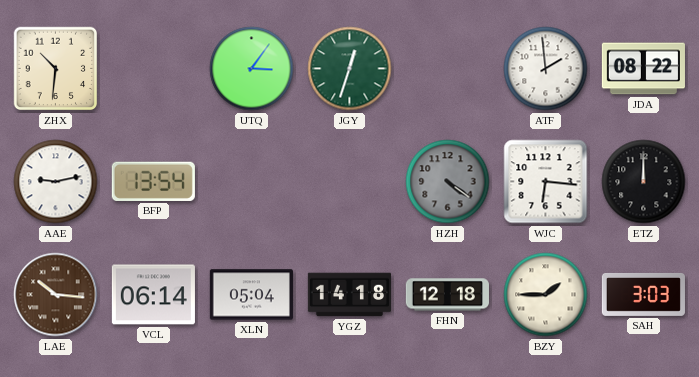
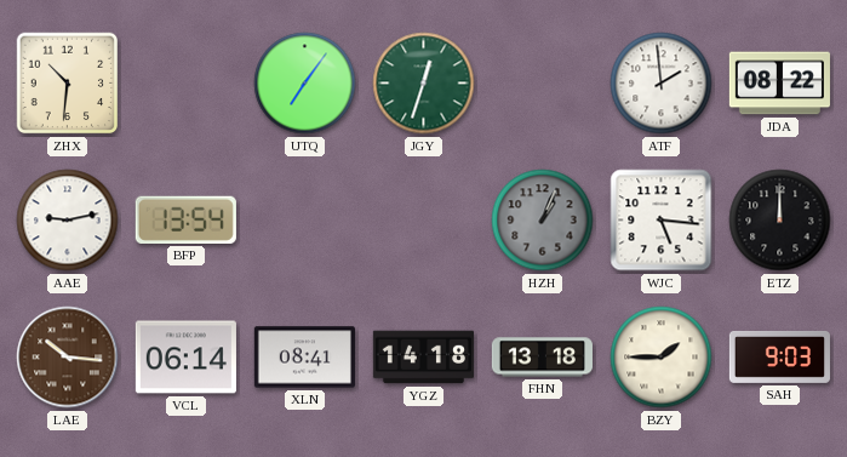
UTQ: 3:06 -> 7:06
HZH: 4:21 -> 1:04
WJC: 6:16 -> 5:16
XLN: 05:04 -> 08:41
FHN: 12:18 -> 13:18
SAH: 3:03 -> 9:03
